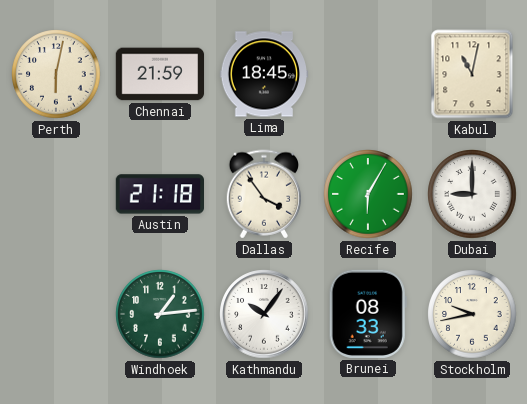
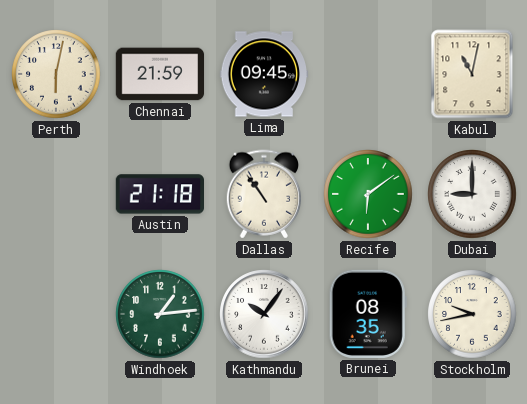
Lima: 18:45 -> 09:45
Dallas: 3:54 -> 10:54
Recife: 6:05 -> 6:09
Brunei: 08:33 -> 08:35
